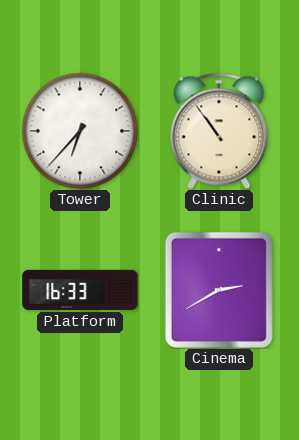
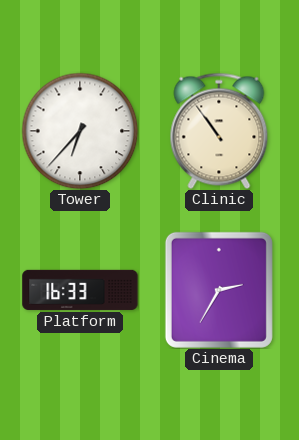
Cinema: 2:40 -> 2:35
